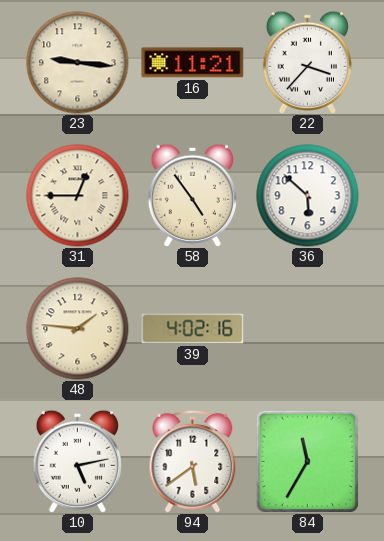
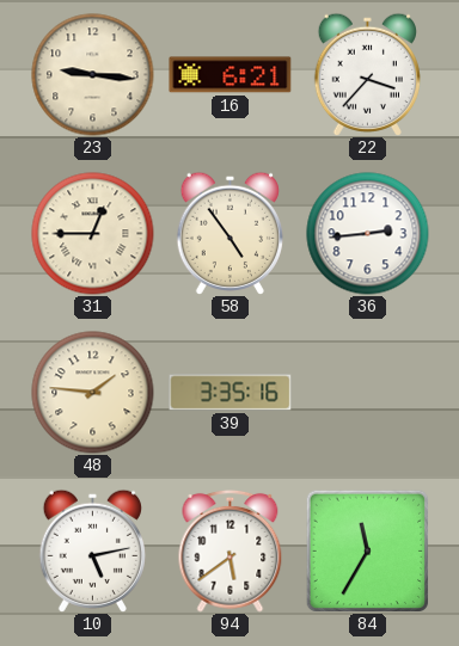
16: 11:21 -> 6:21
36: 5:52 -> 2:44
39: 4:02 -> 3:35
